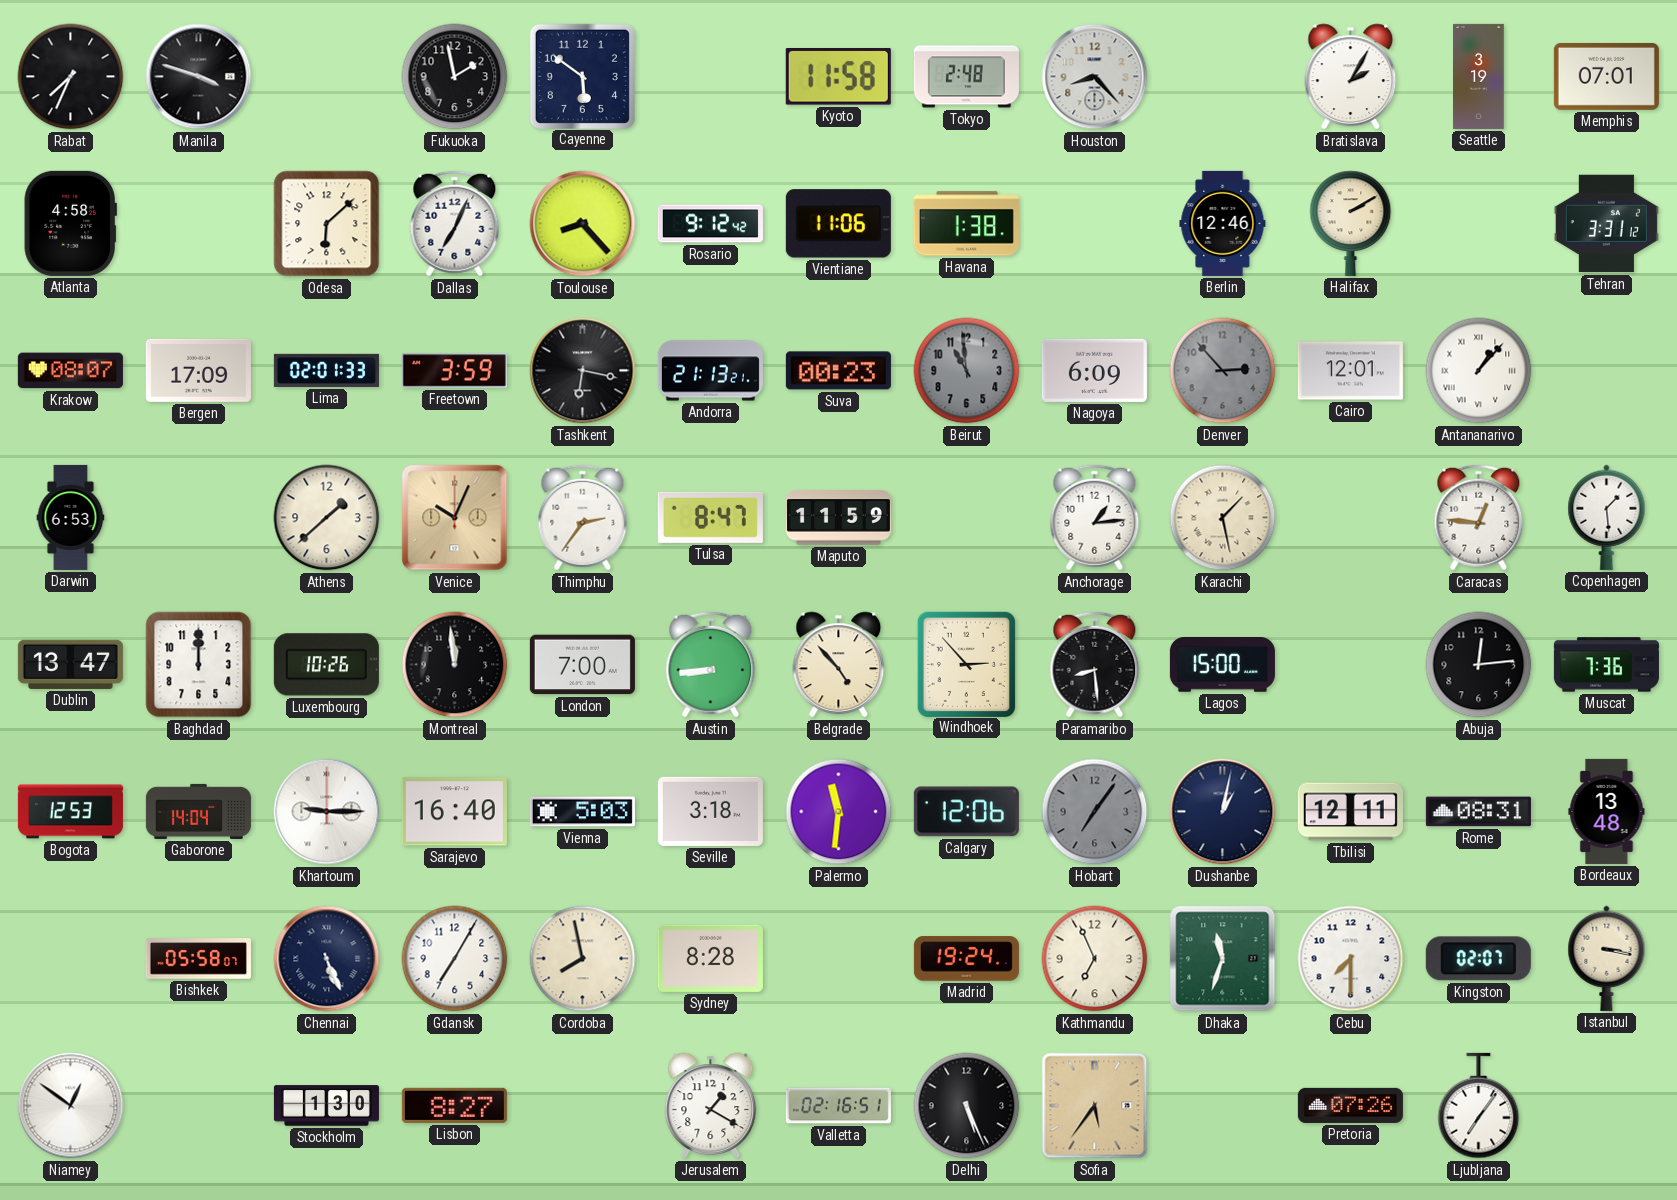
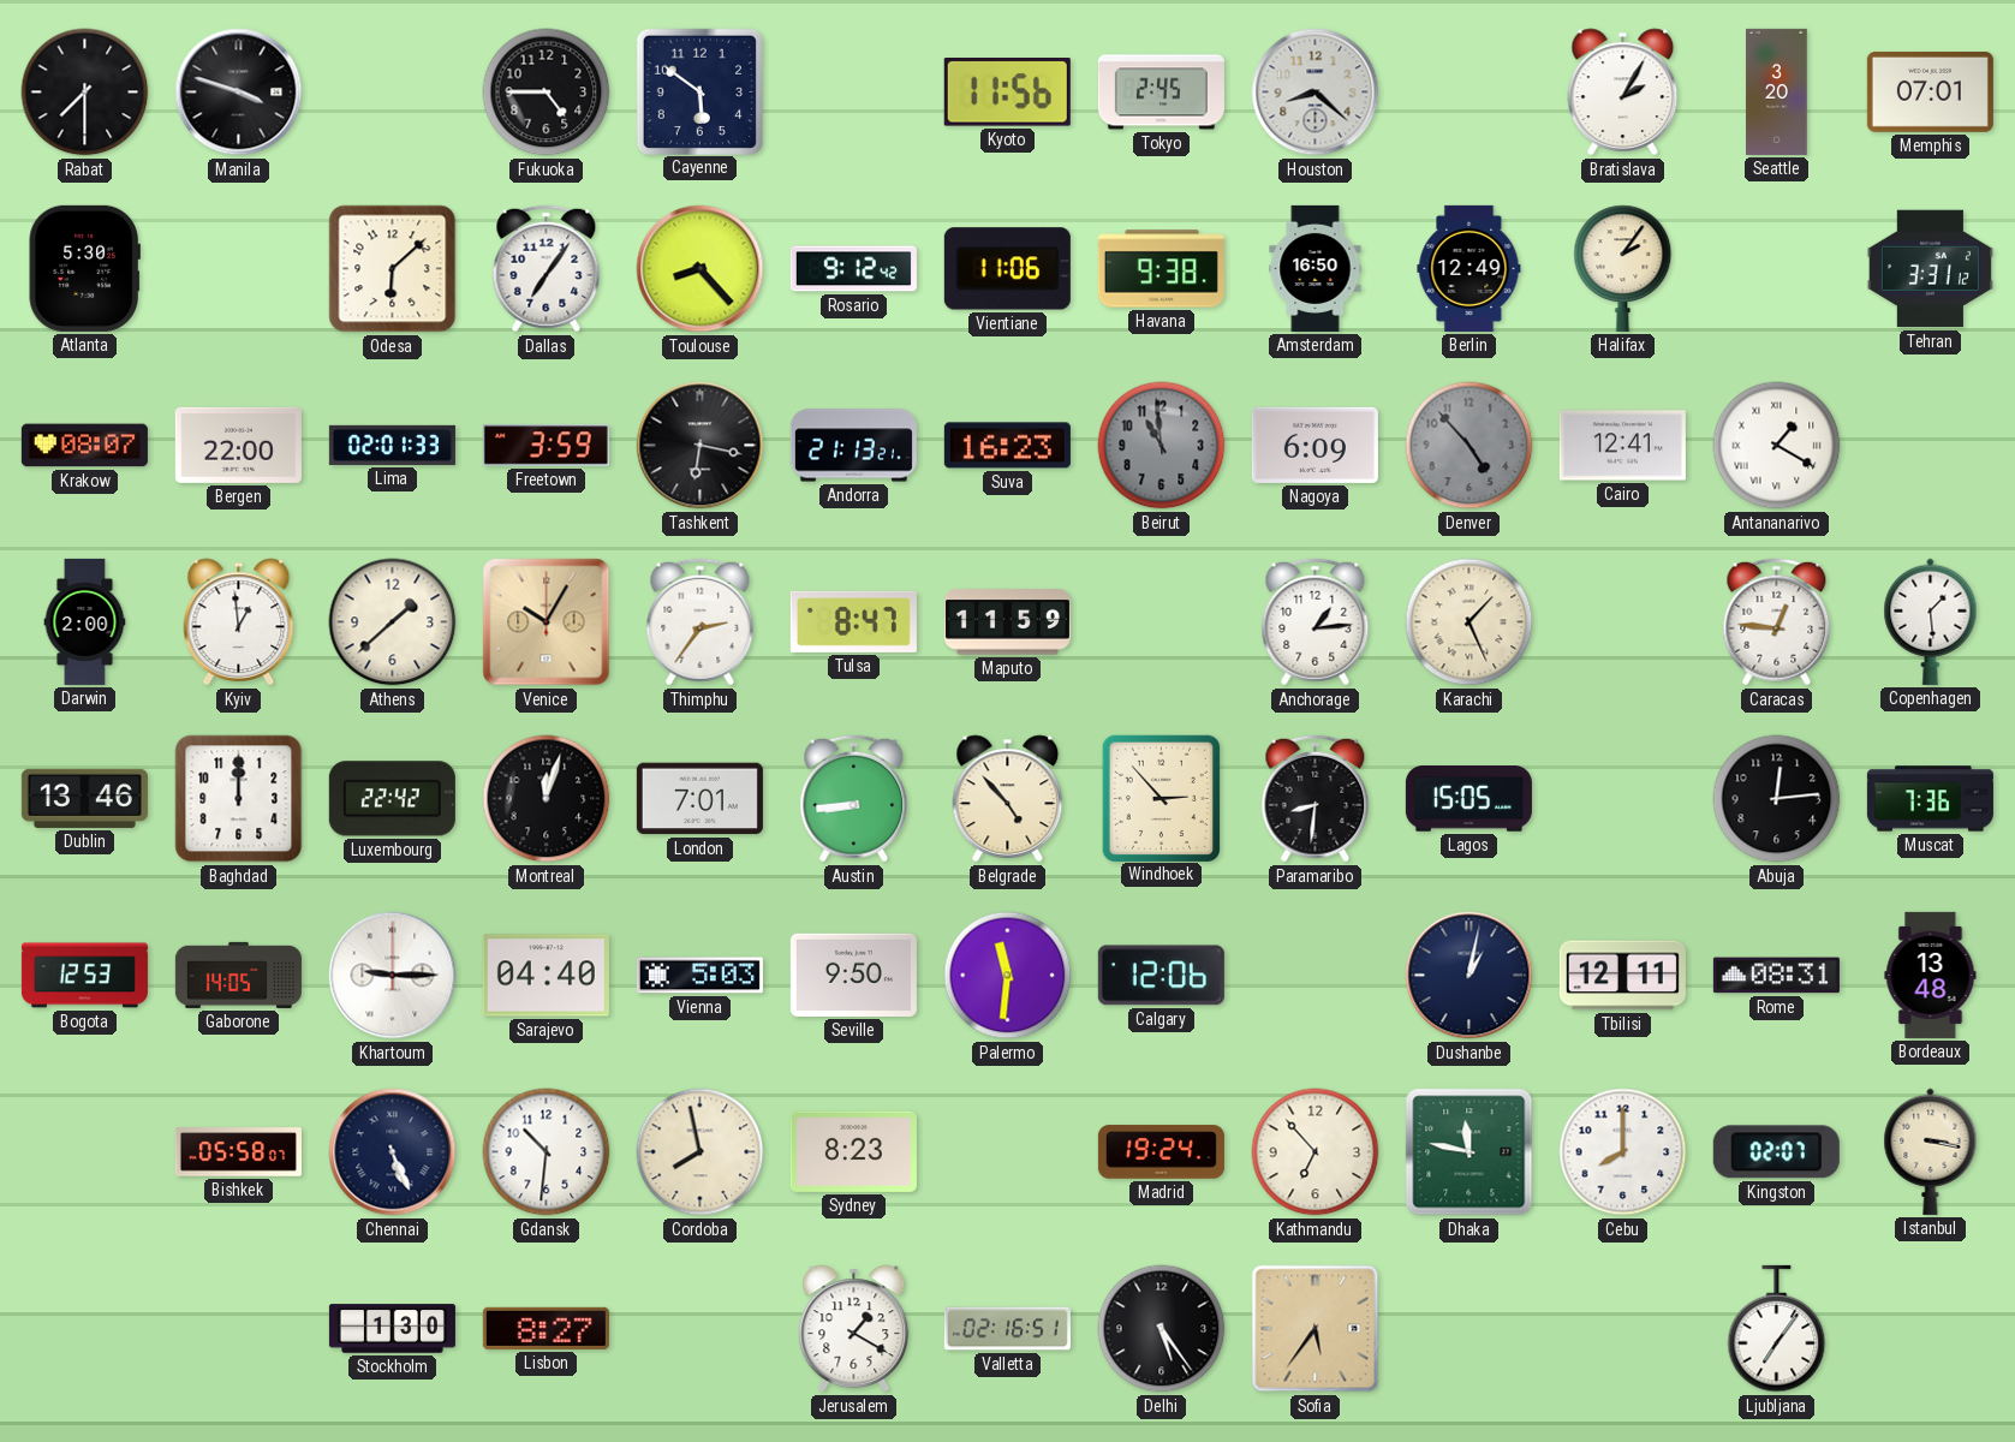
Rabat: 7:34 -> 7:30
Fukuoka: 1:58 -> 4:45
Kyoto: 11:58 -> 11:56
Tokyo: 2:48 -> 2:45
Houston: 8:23 -> 8:22
Seattle: 3:19 -> 3:20
Atlanta: 4:58 -> 5:30
Dallas: 7:04 -> 7:06
Havana: 1:38 -> 9:38
Amsterdam: none -> 16:50
Berlin: 12:46 -> 12:49
Halifax: 2:10 -> 2:06
Bergen: 17:09 -> 22:00
Suva: 00:23 -> 16:23
Denver: 2:53 -> 4:53
Cairo: 12:01 -> 12:41
Antananarivo: 1:07 -> 1:20
Darwin: 6:53 -> 2:00
Kyiv: none -> 12:59
Venice: 10:04 -> 10:05
Karachi: 1:28 -> 1:26
Dublin: 13:47 -> 13:46
Luxembourg: 10:26 -> 22:42
Montreal: 11:59 -> 12:03
London: 7:00 -> 7:01
Paramaribo: 8:29 -> 8:31
Lagos: 15:00 -> 15:05
Gaborone: 14:04 -> 14:05
Sarajevo: 16:40 -> 04:40
Seville: 3:18 -> 9:50
Hobart: 7:06 -> none
Gdansk: 7:05 -> 10:31
Sydney: 8:28 -> 8:23
Kathmandu: 6:56 -> 6:53
Dhaka: 11:33 -> 11:47
Cebu: 7:30 -> 8:00
Niamey: 12:51 -> none
Delhi: 5:26 -> 5:24
Pretoria: 07:26 -> none
